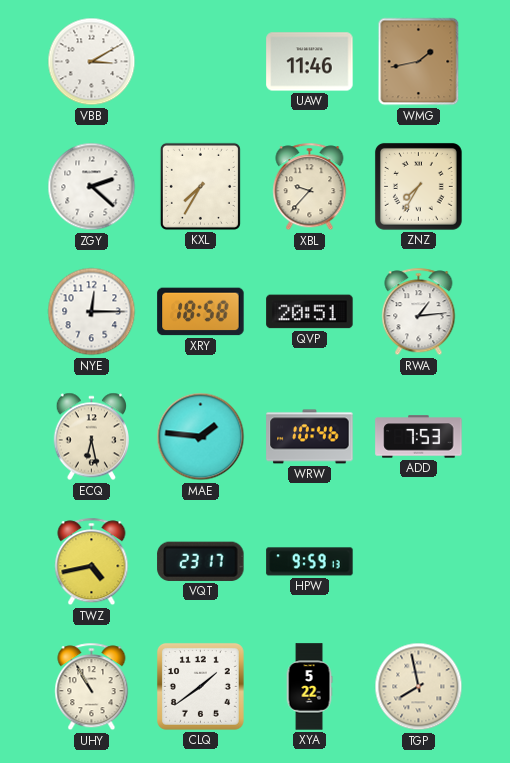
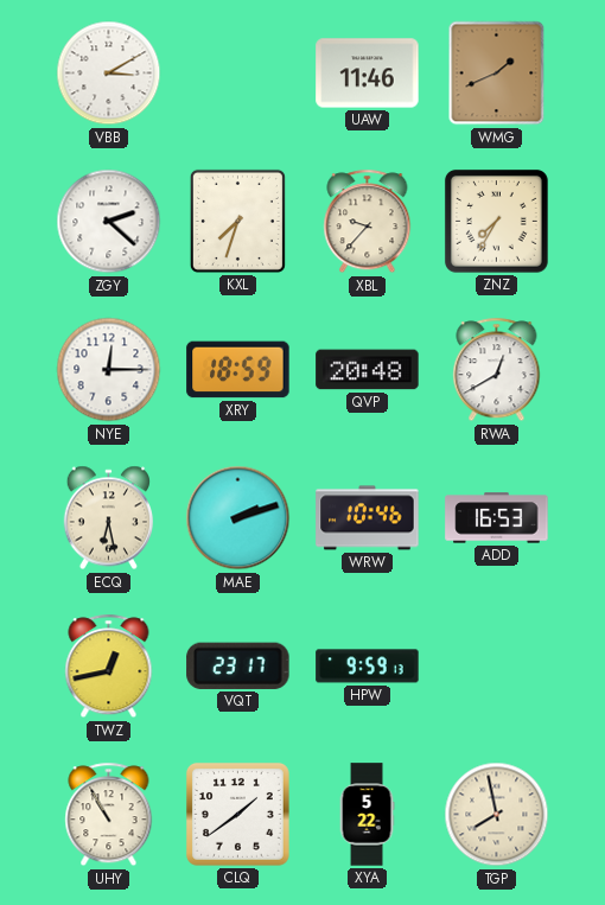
WMG: 1:43 -> 1:41
KXL: 7:35 -> 7:33
XRY: 18:58 -> 18:59
QVP: 20:51 -> 20:48
RWA: 1:14 -> 12:40
MAE: 1:46 -> 2:12
ADD: 7:53 -> 16:53
TWZ: 4:43 -> 12:43
